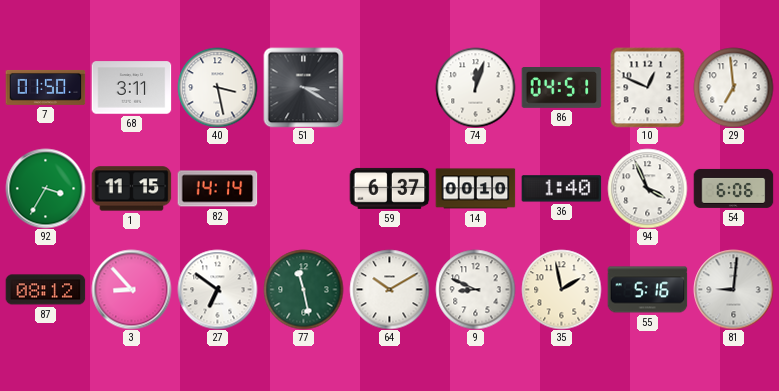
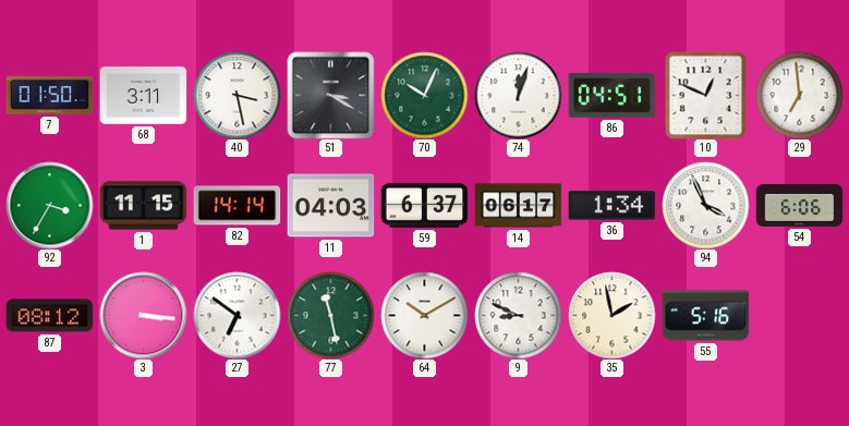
70: none -> 10:04
11: none -> 04:03
14: 00:10 -> 06:17
36: 1:40 -> 1:34
3: 8:53 -> 3:16
81: 9:01 -> none
